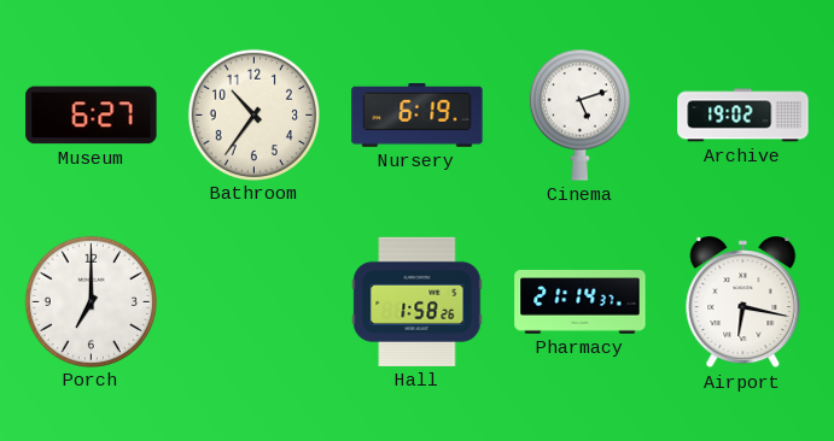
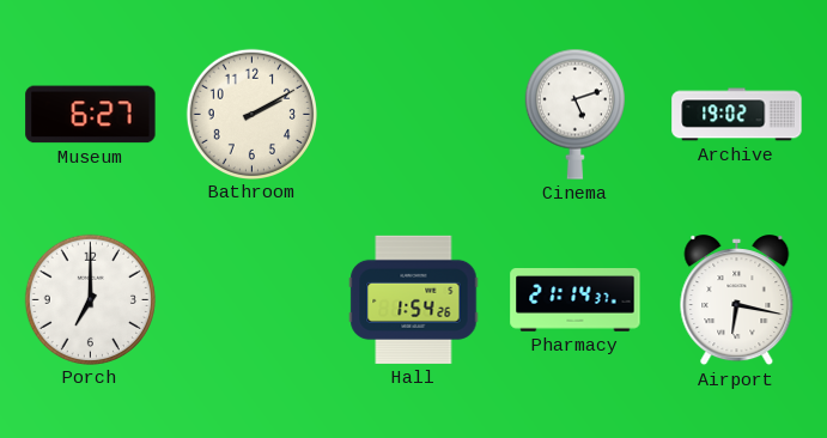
Bathroom: 10:36 -> 2:10
Nursery: 6:19 -> none
Hall: 1:58 -> 1:54
